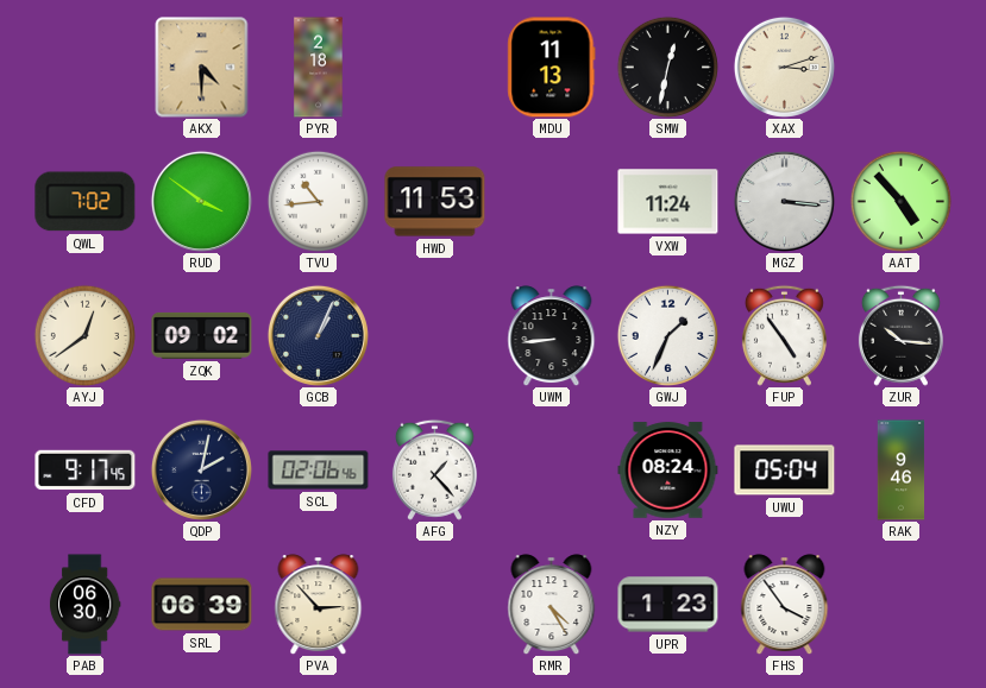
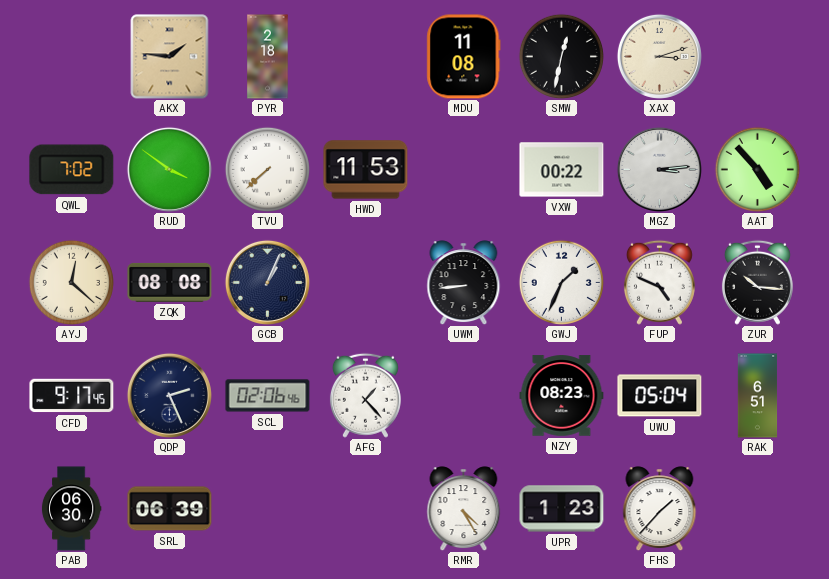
AKX: 4:30 -> 1:46
MDU: 11:13 -> 11:08
TVU: 10:44 -> 7:38
VXW: 11:24 -> 00:22
MGZ: 3:16 -> 3:14
AYJ: 12:39 -> 12:22
ZQK: 09:02 -> 08:08
FUP: 4:54 -> 4:49
QDP: 2:02 -> 2:26
NZY: 08:24 -> 08:23
RAK: 9:46 -> 6:51
PVA: 2:53 -> none
FHS: 3:54 -> 1:37
